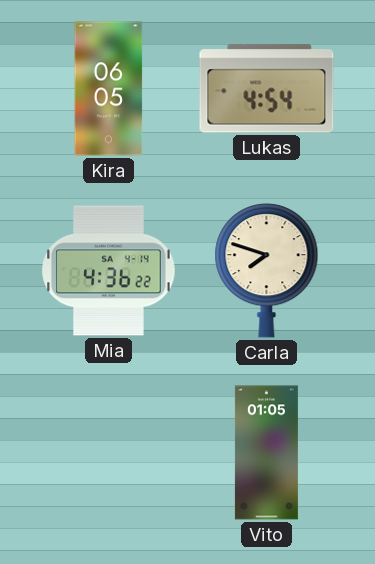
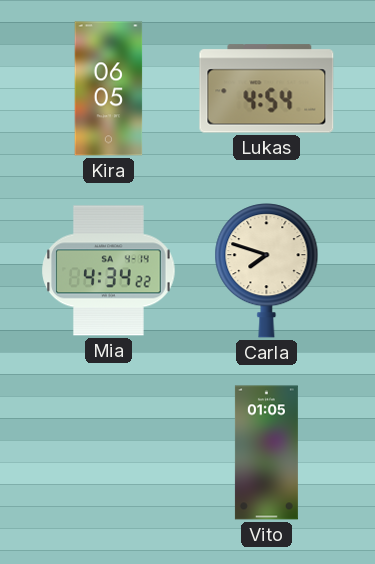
Mia: 4:36 -> 4:34
